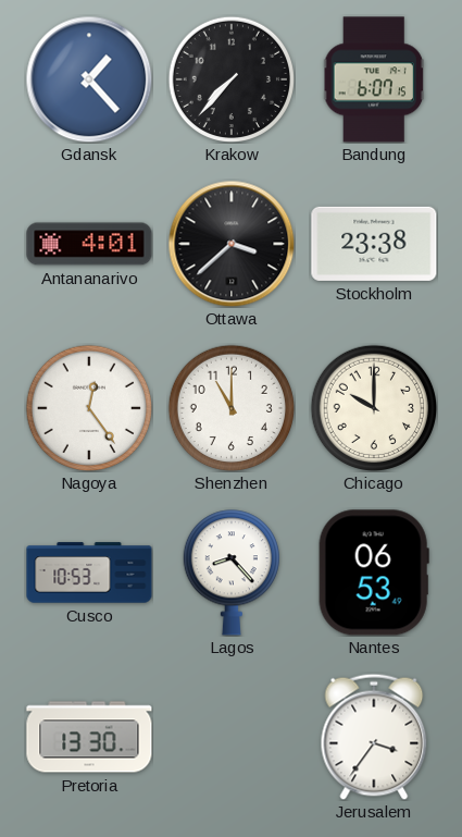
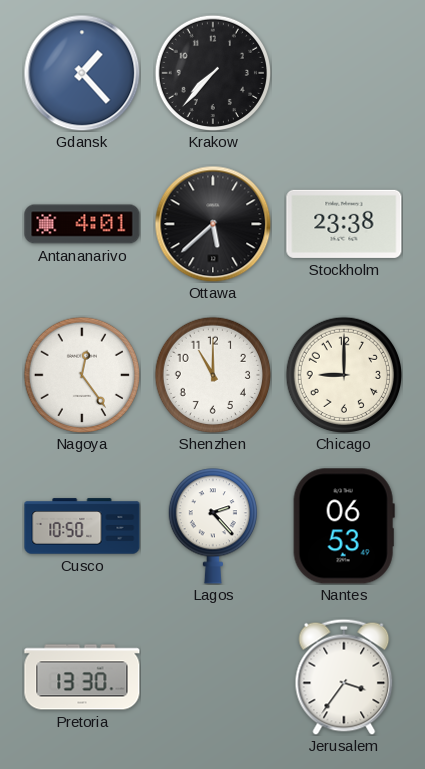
Bandung: 6:07 -> none
Ottawa: 3:38 -> 5:38
Chicago: 10:00 -> 9:00
Cusco: 10:53 -> 10:50
Lagos: 8:23 -> 2:23
